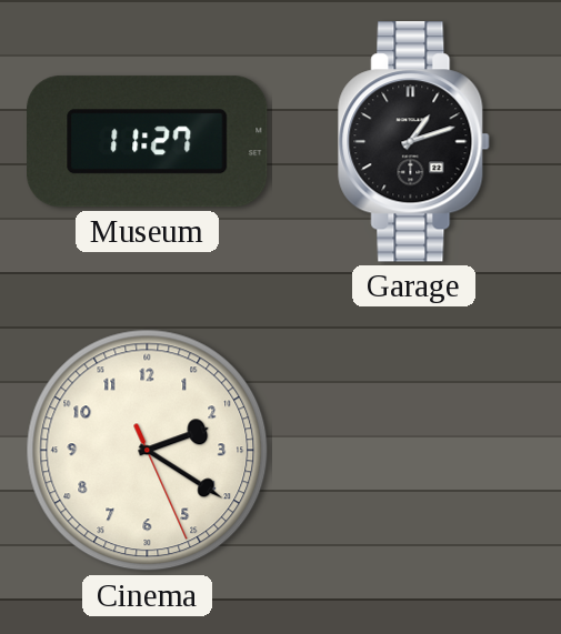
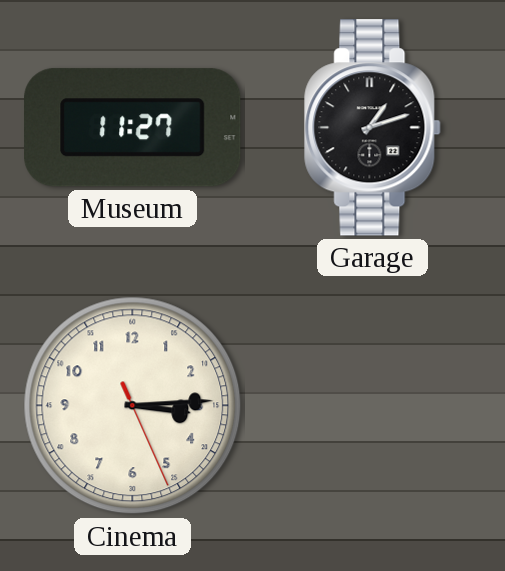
Cinema: 2:20 -> 3:14
